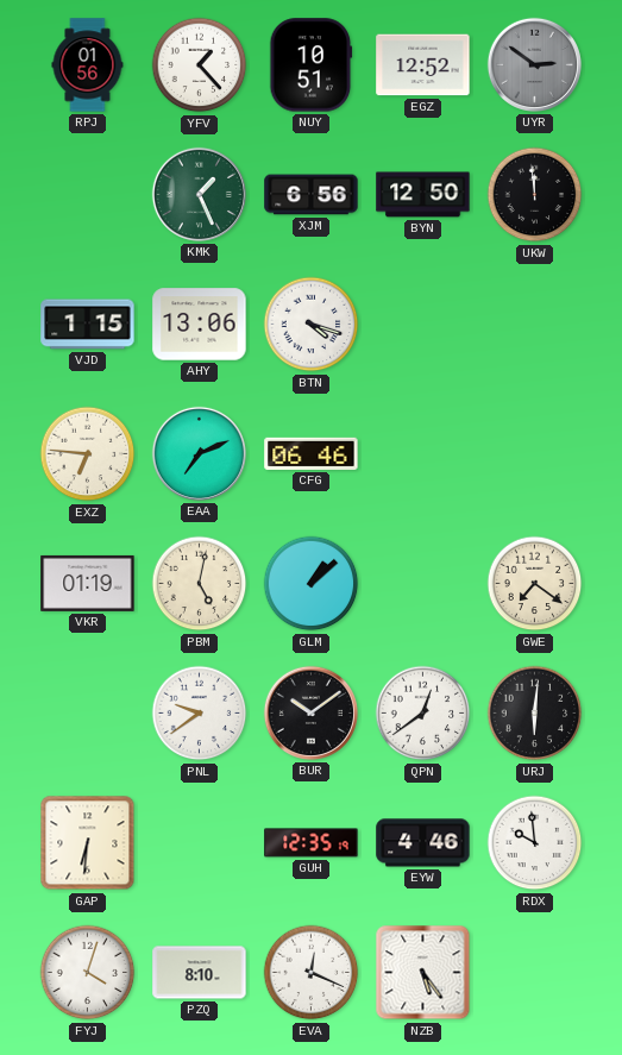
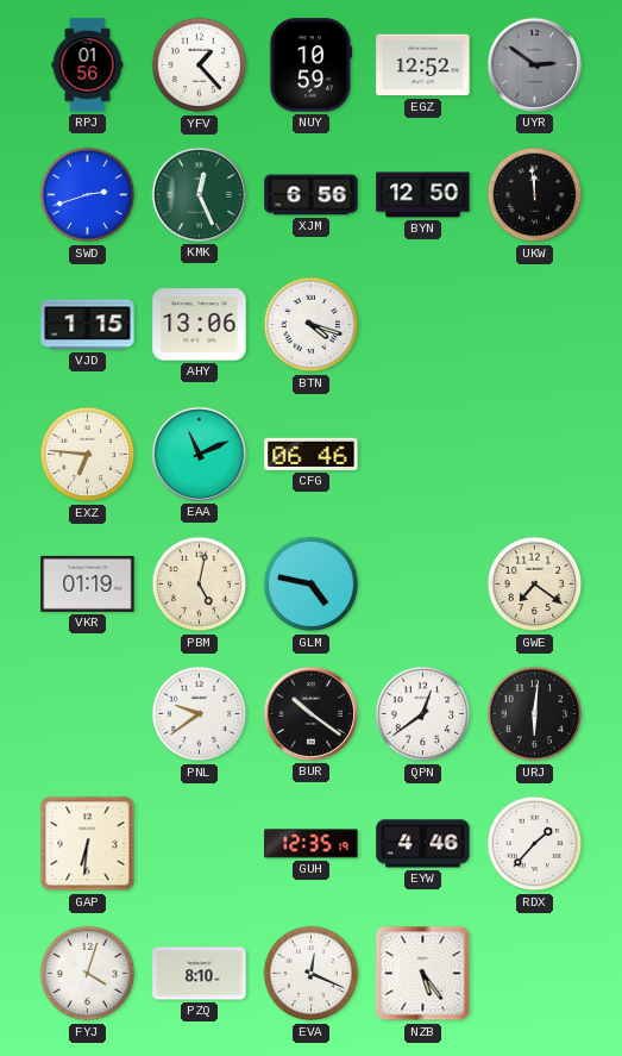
NUY: 10:51 -> 10:59
SWD: none -> 2:42
KMK: 1:26 -> 12:26
EAA: 7:11 -> 11:11
GLM: 1:08 -> 4:47
BUR: 10:09 -> 10:21
RDX: 9:59 -> 1:37
